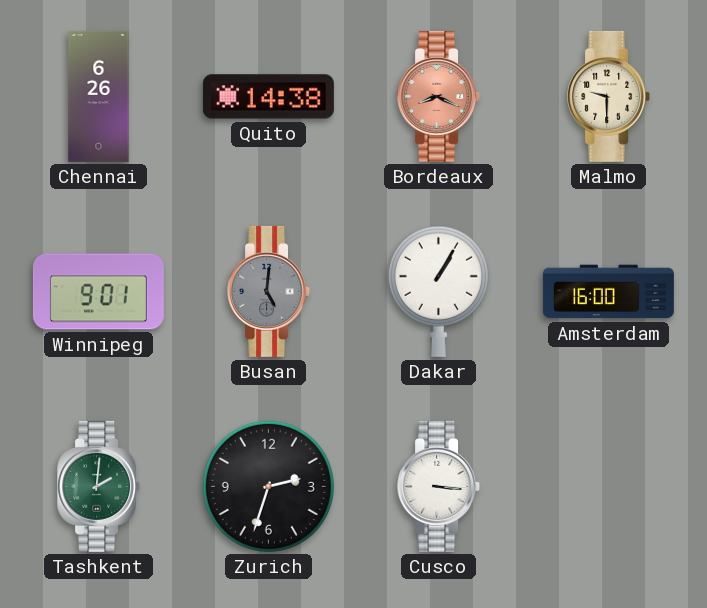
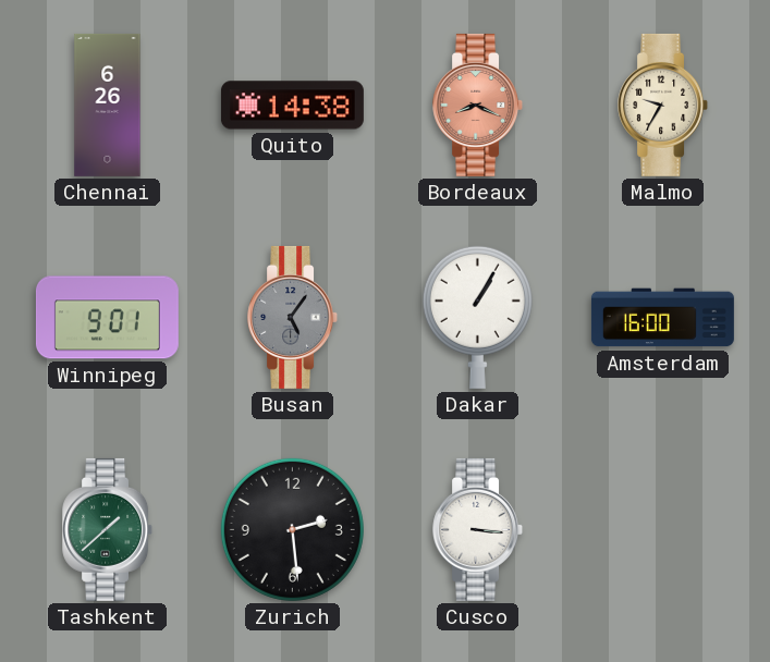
Malmo: 9:30 -> 9:35
Busan: 5:01 -> 5:06
Tashkent: 2:01 -> 1:38
Zurich: 2:33 -> 2:29
